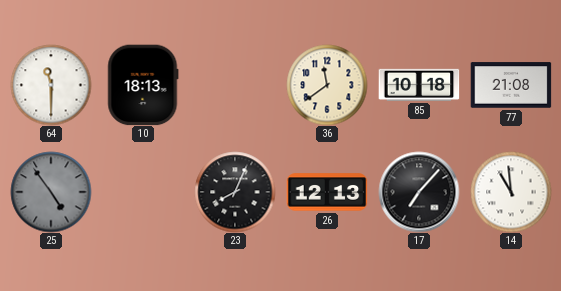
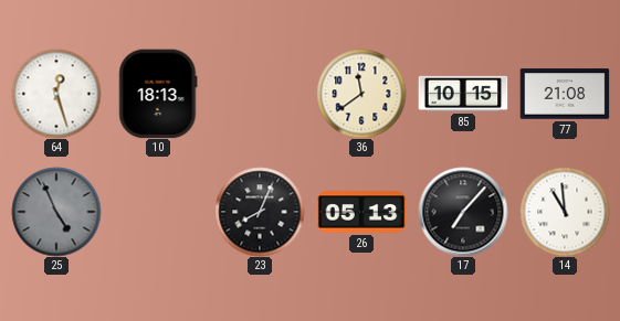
64: 11:30 -> 12:27
85: 10:18 -> 10:15
25: 4:54 -> 4:56
26: 12:13 -> 05:13
